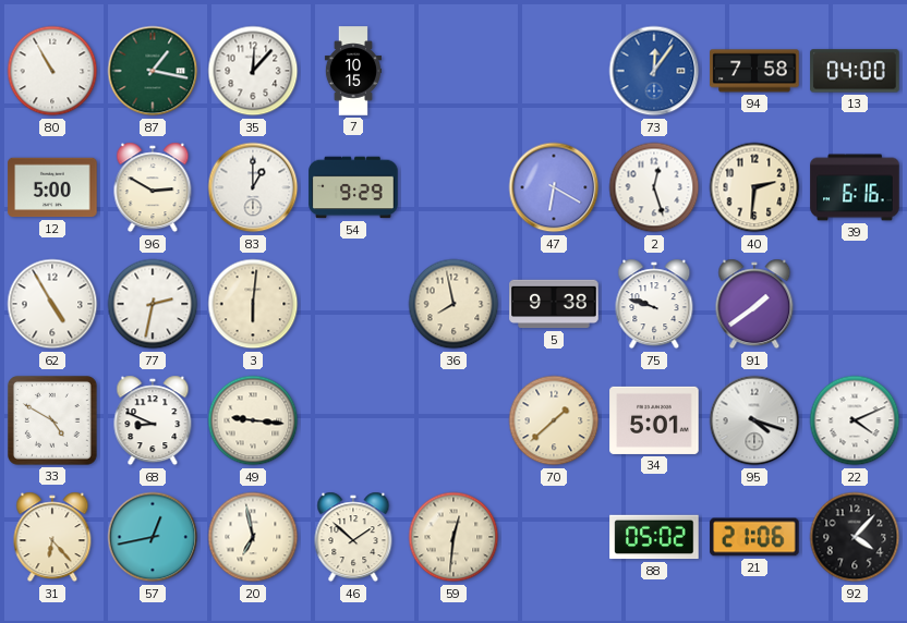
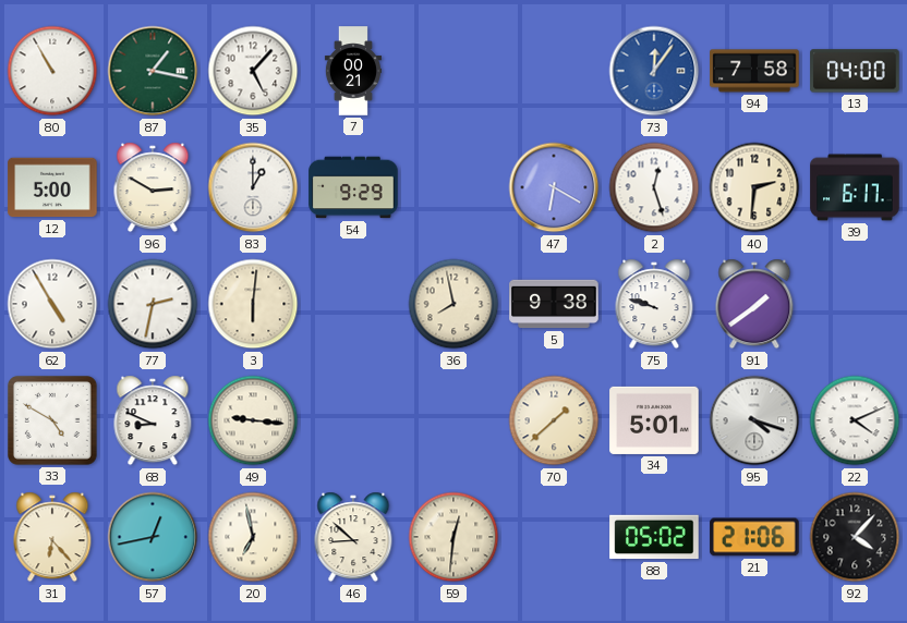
35: 12:07 -> 5:07
7: 10:15 -> 00:21
39: 6:16 -> 6:17
46: 1:52 -> 8:52
